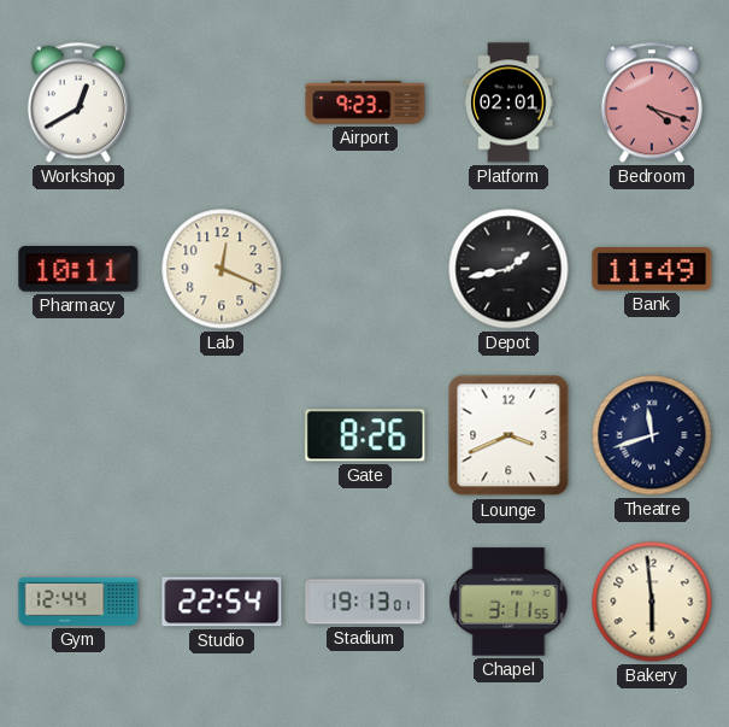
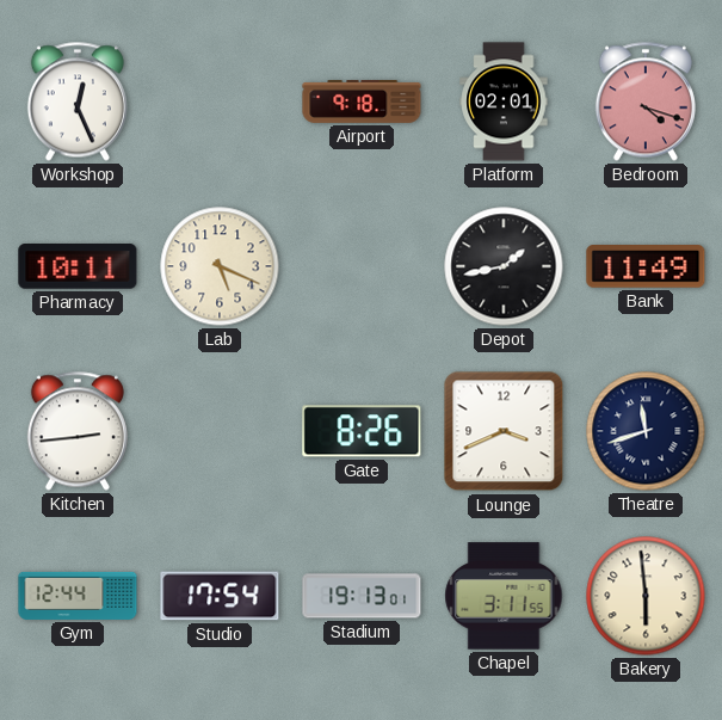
Workshop: 12:40 -> 12:26
Airport: 9:23 -> 9:18
Lab: 12:19 -> 5:19
Kitchen: none -> 2:44
Studio: 22:54 -> 17:54
